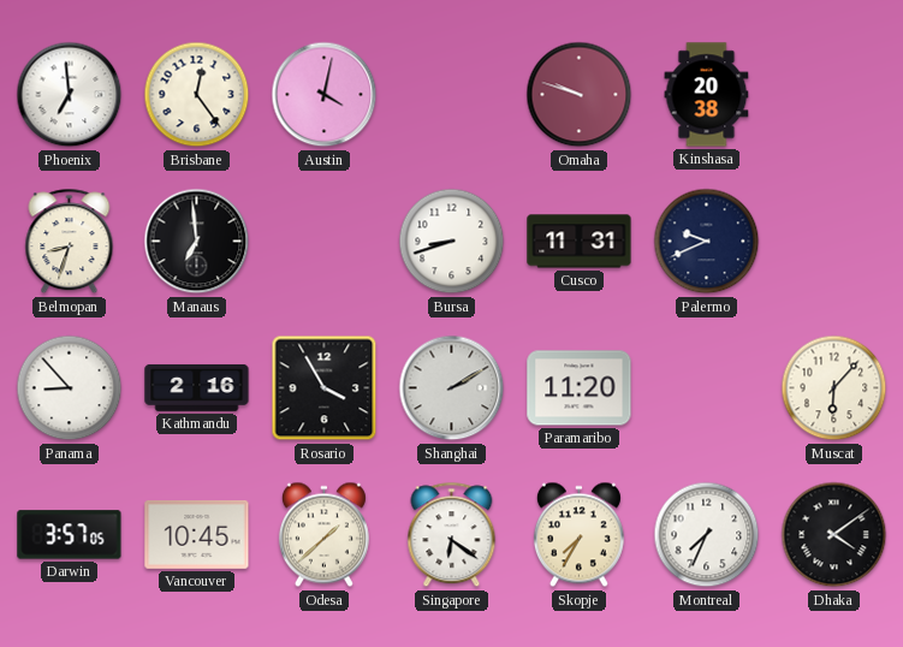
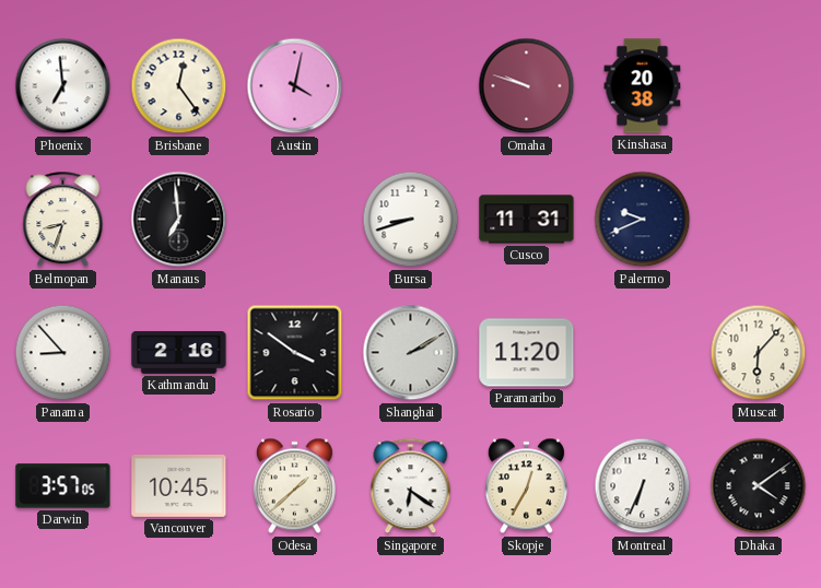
Rosario: 3:55 -> 3:51
Skopje: 7:35 -> 12:35
Montreal: 7:34 -> 6:34
